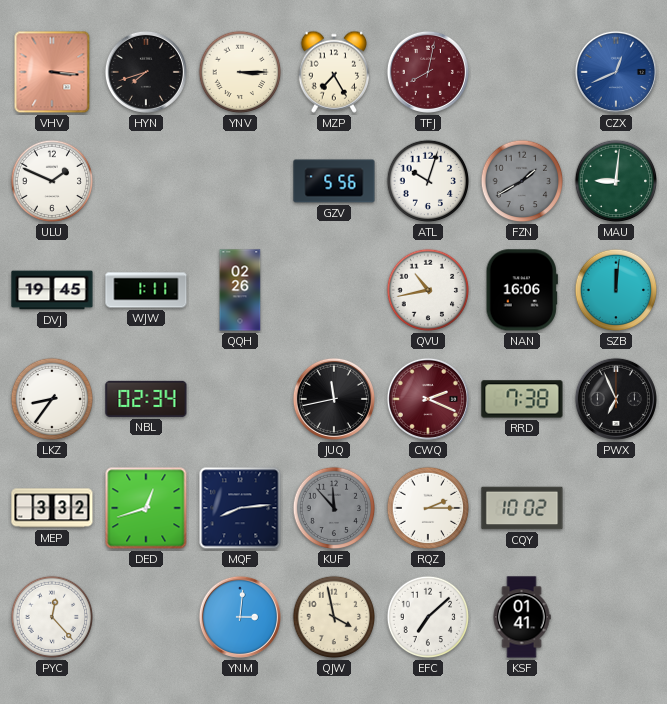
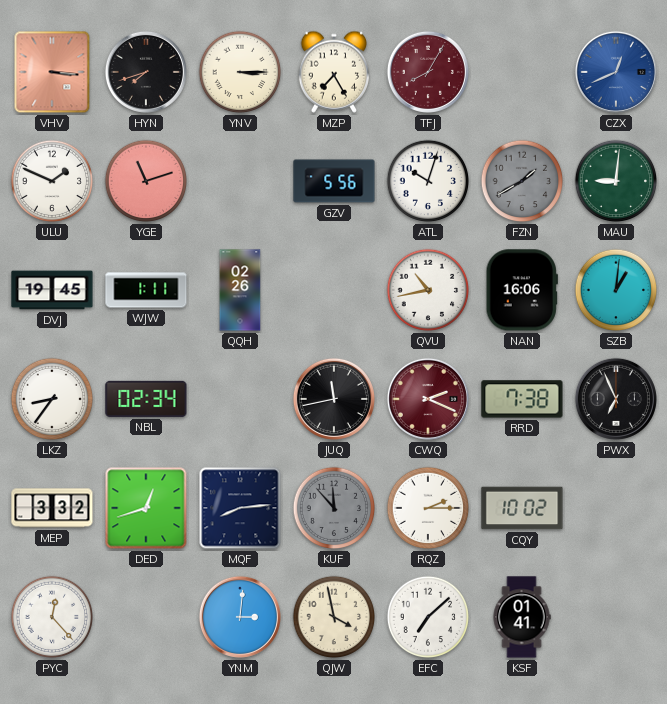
TFJ: 8:02 -> 8:05
YGE: none -> 11:12
SZB: 12:01 -> 1:01
